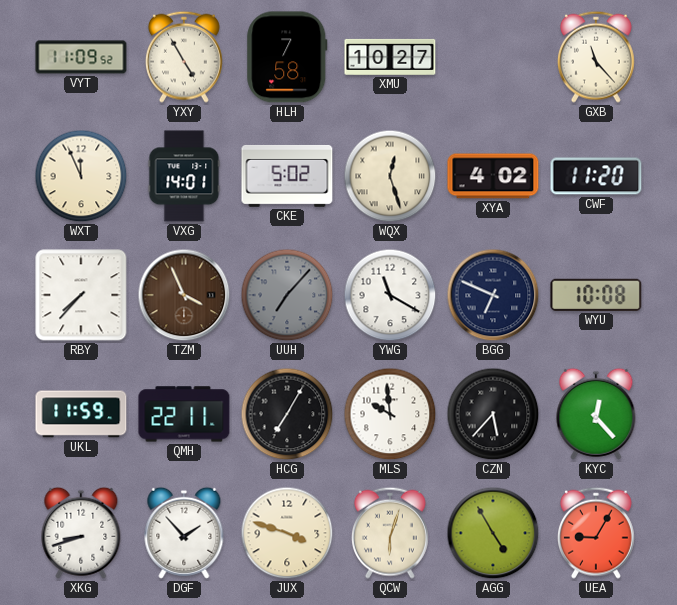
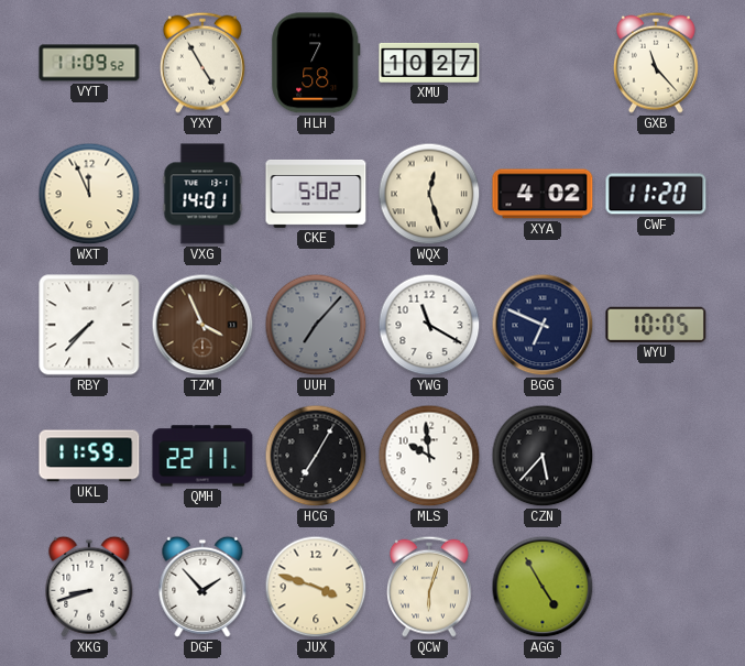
WYU: 10:08 -> 10:05
KYC: 12:23 -> none
UEA: 9:05 -> none
